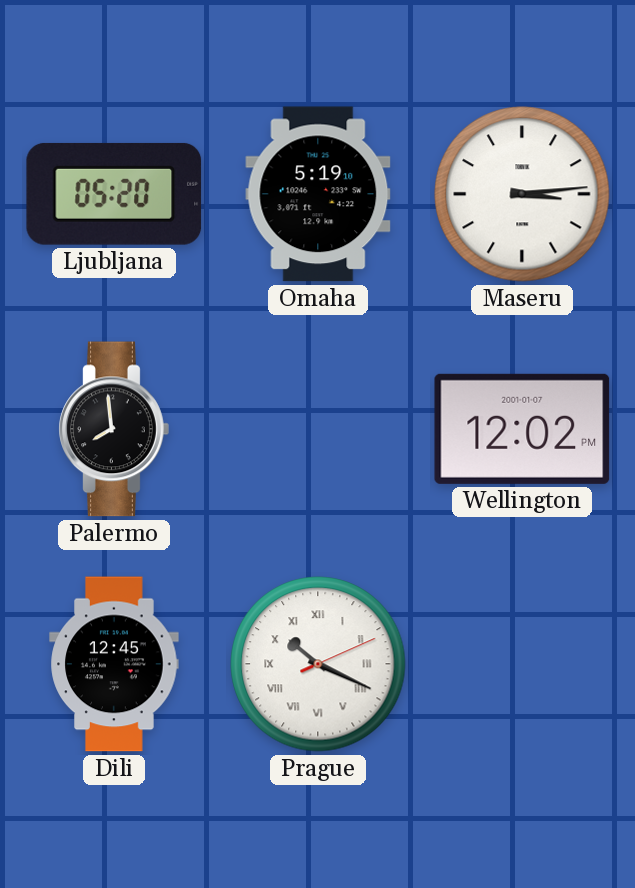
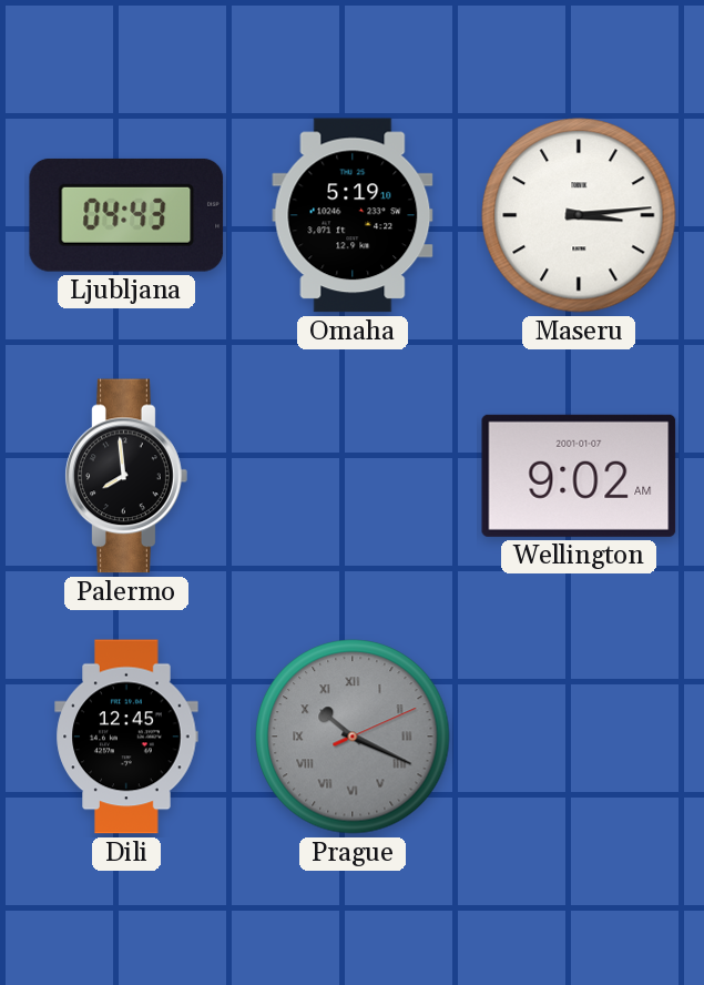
Ljubljana: 05:20 -> 04:43
Wellington: 12:02 -> 9:02
Prague dial: white -> grey
